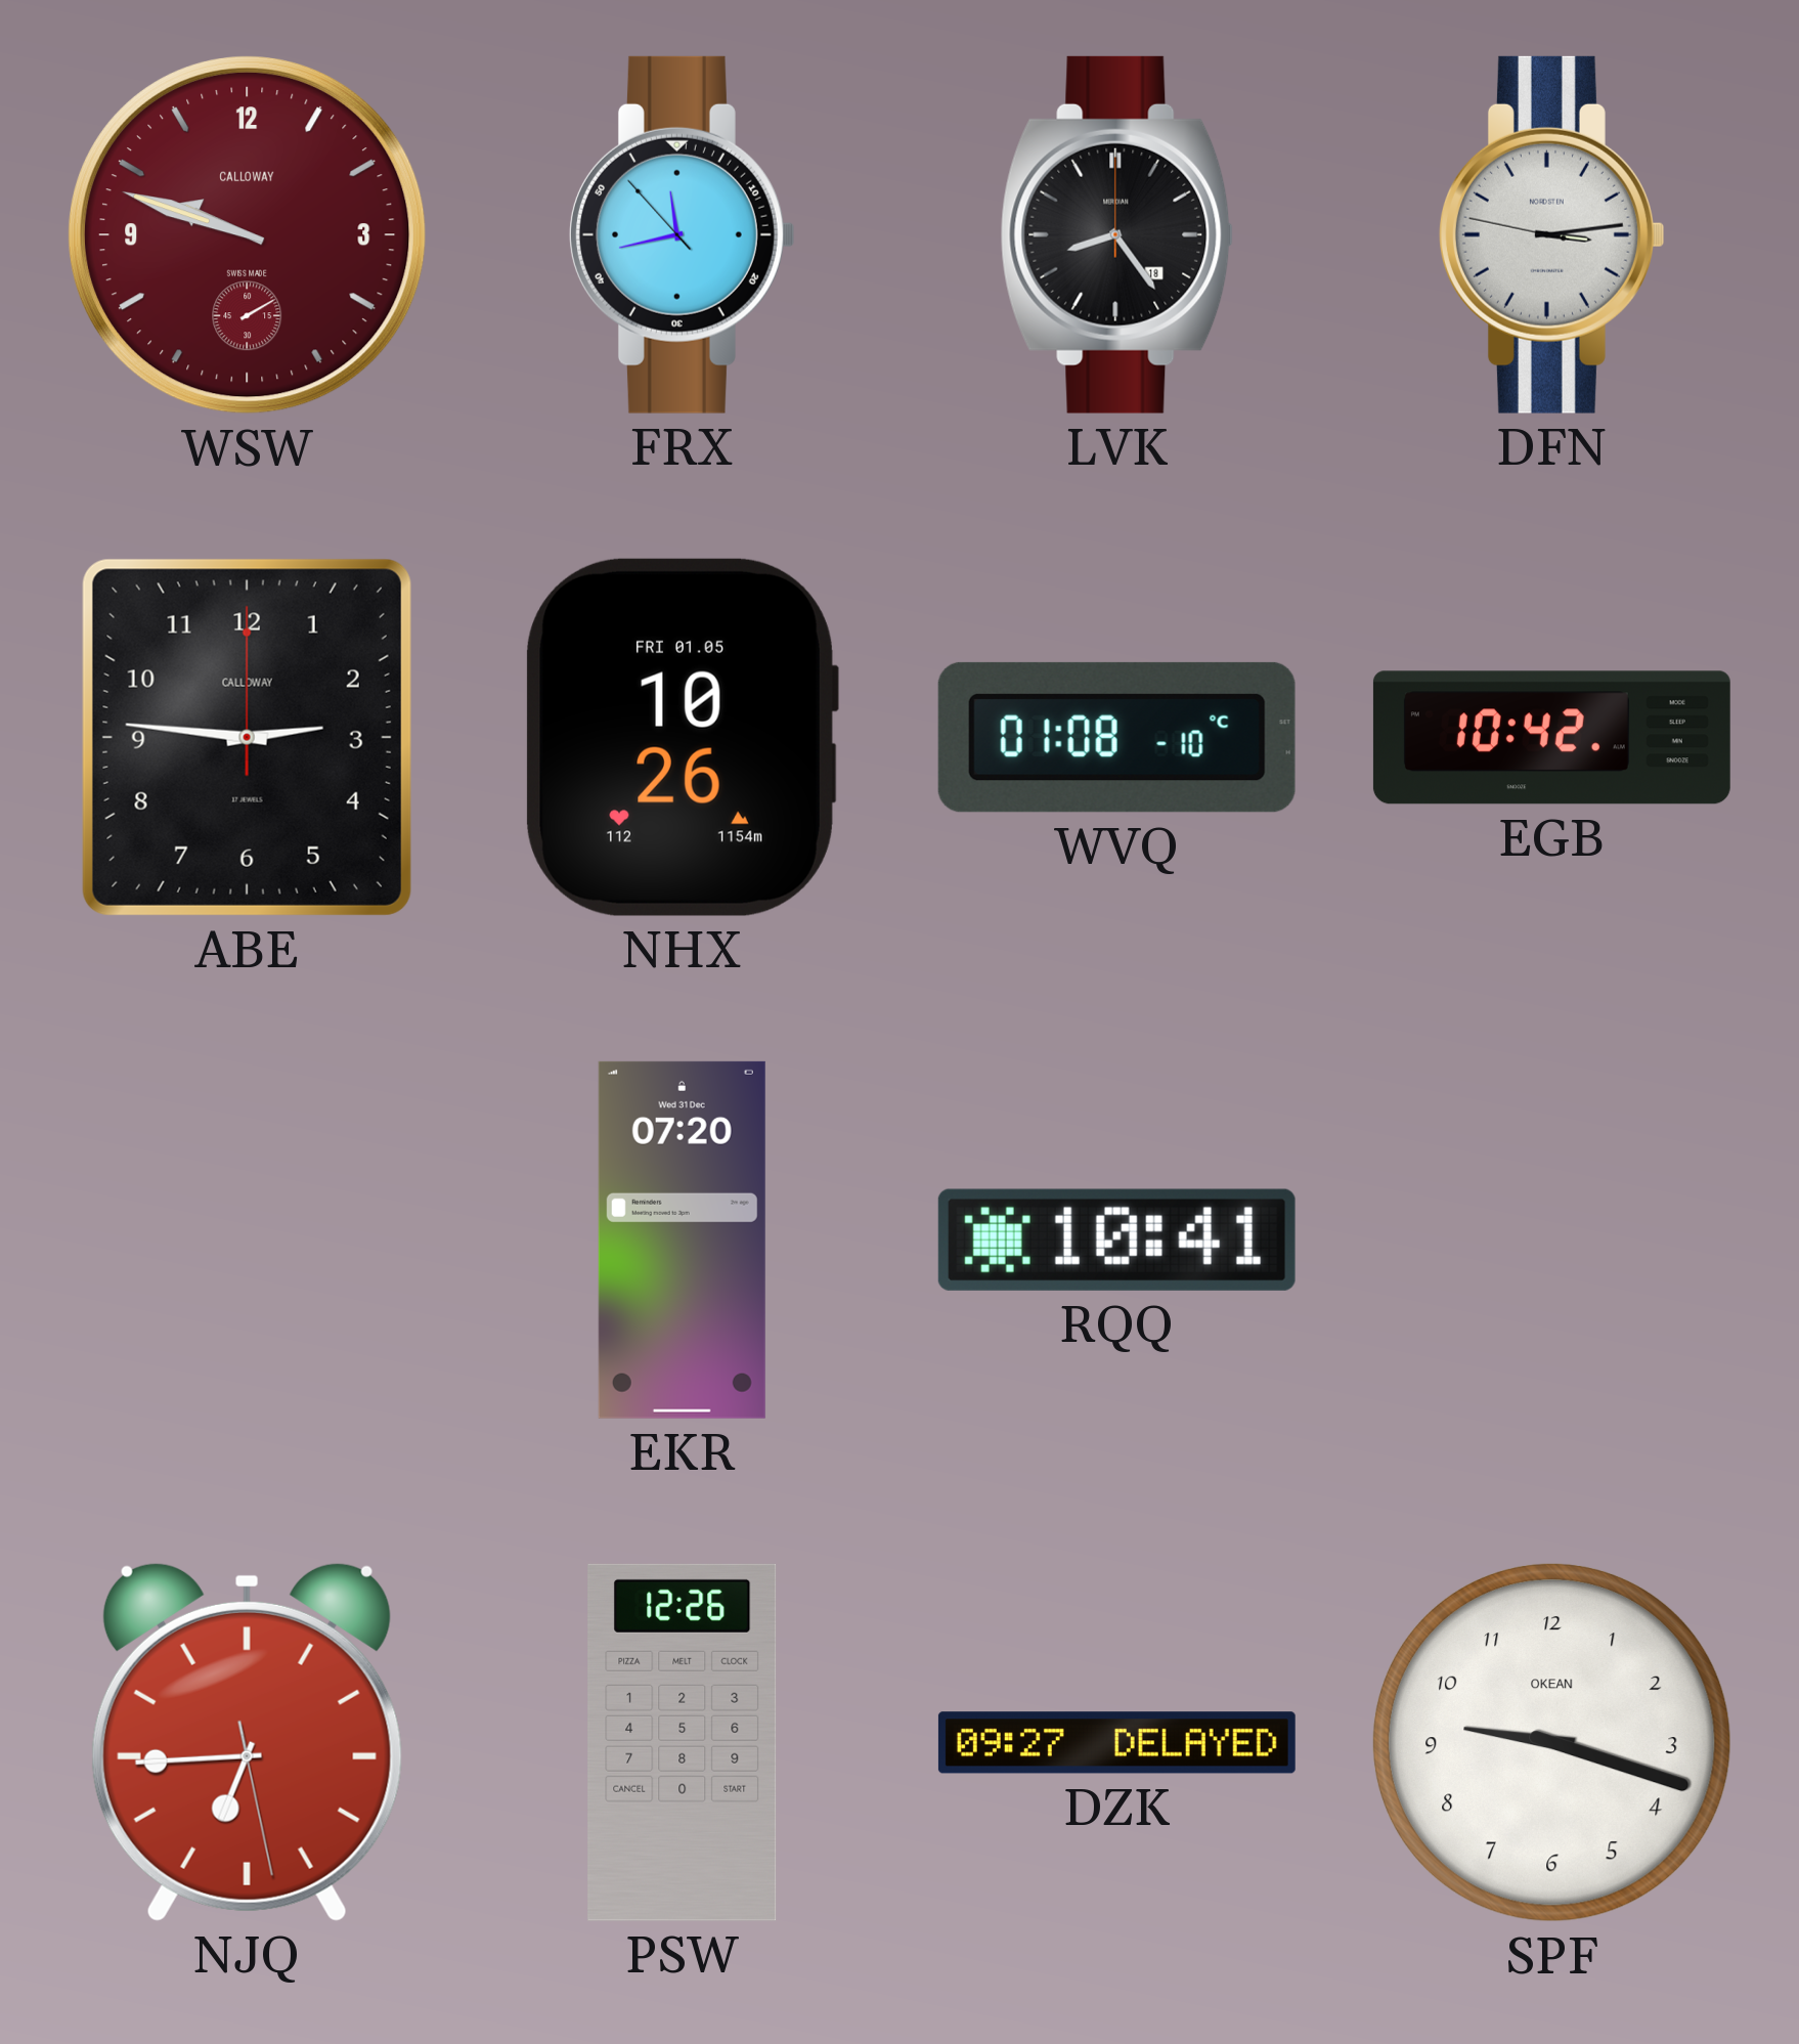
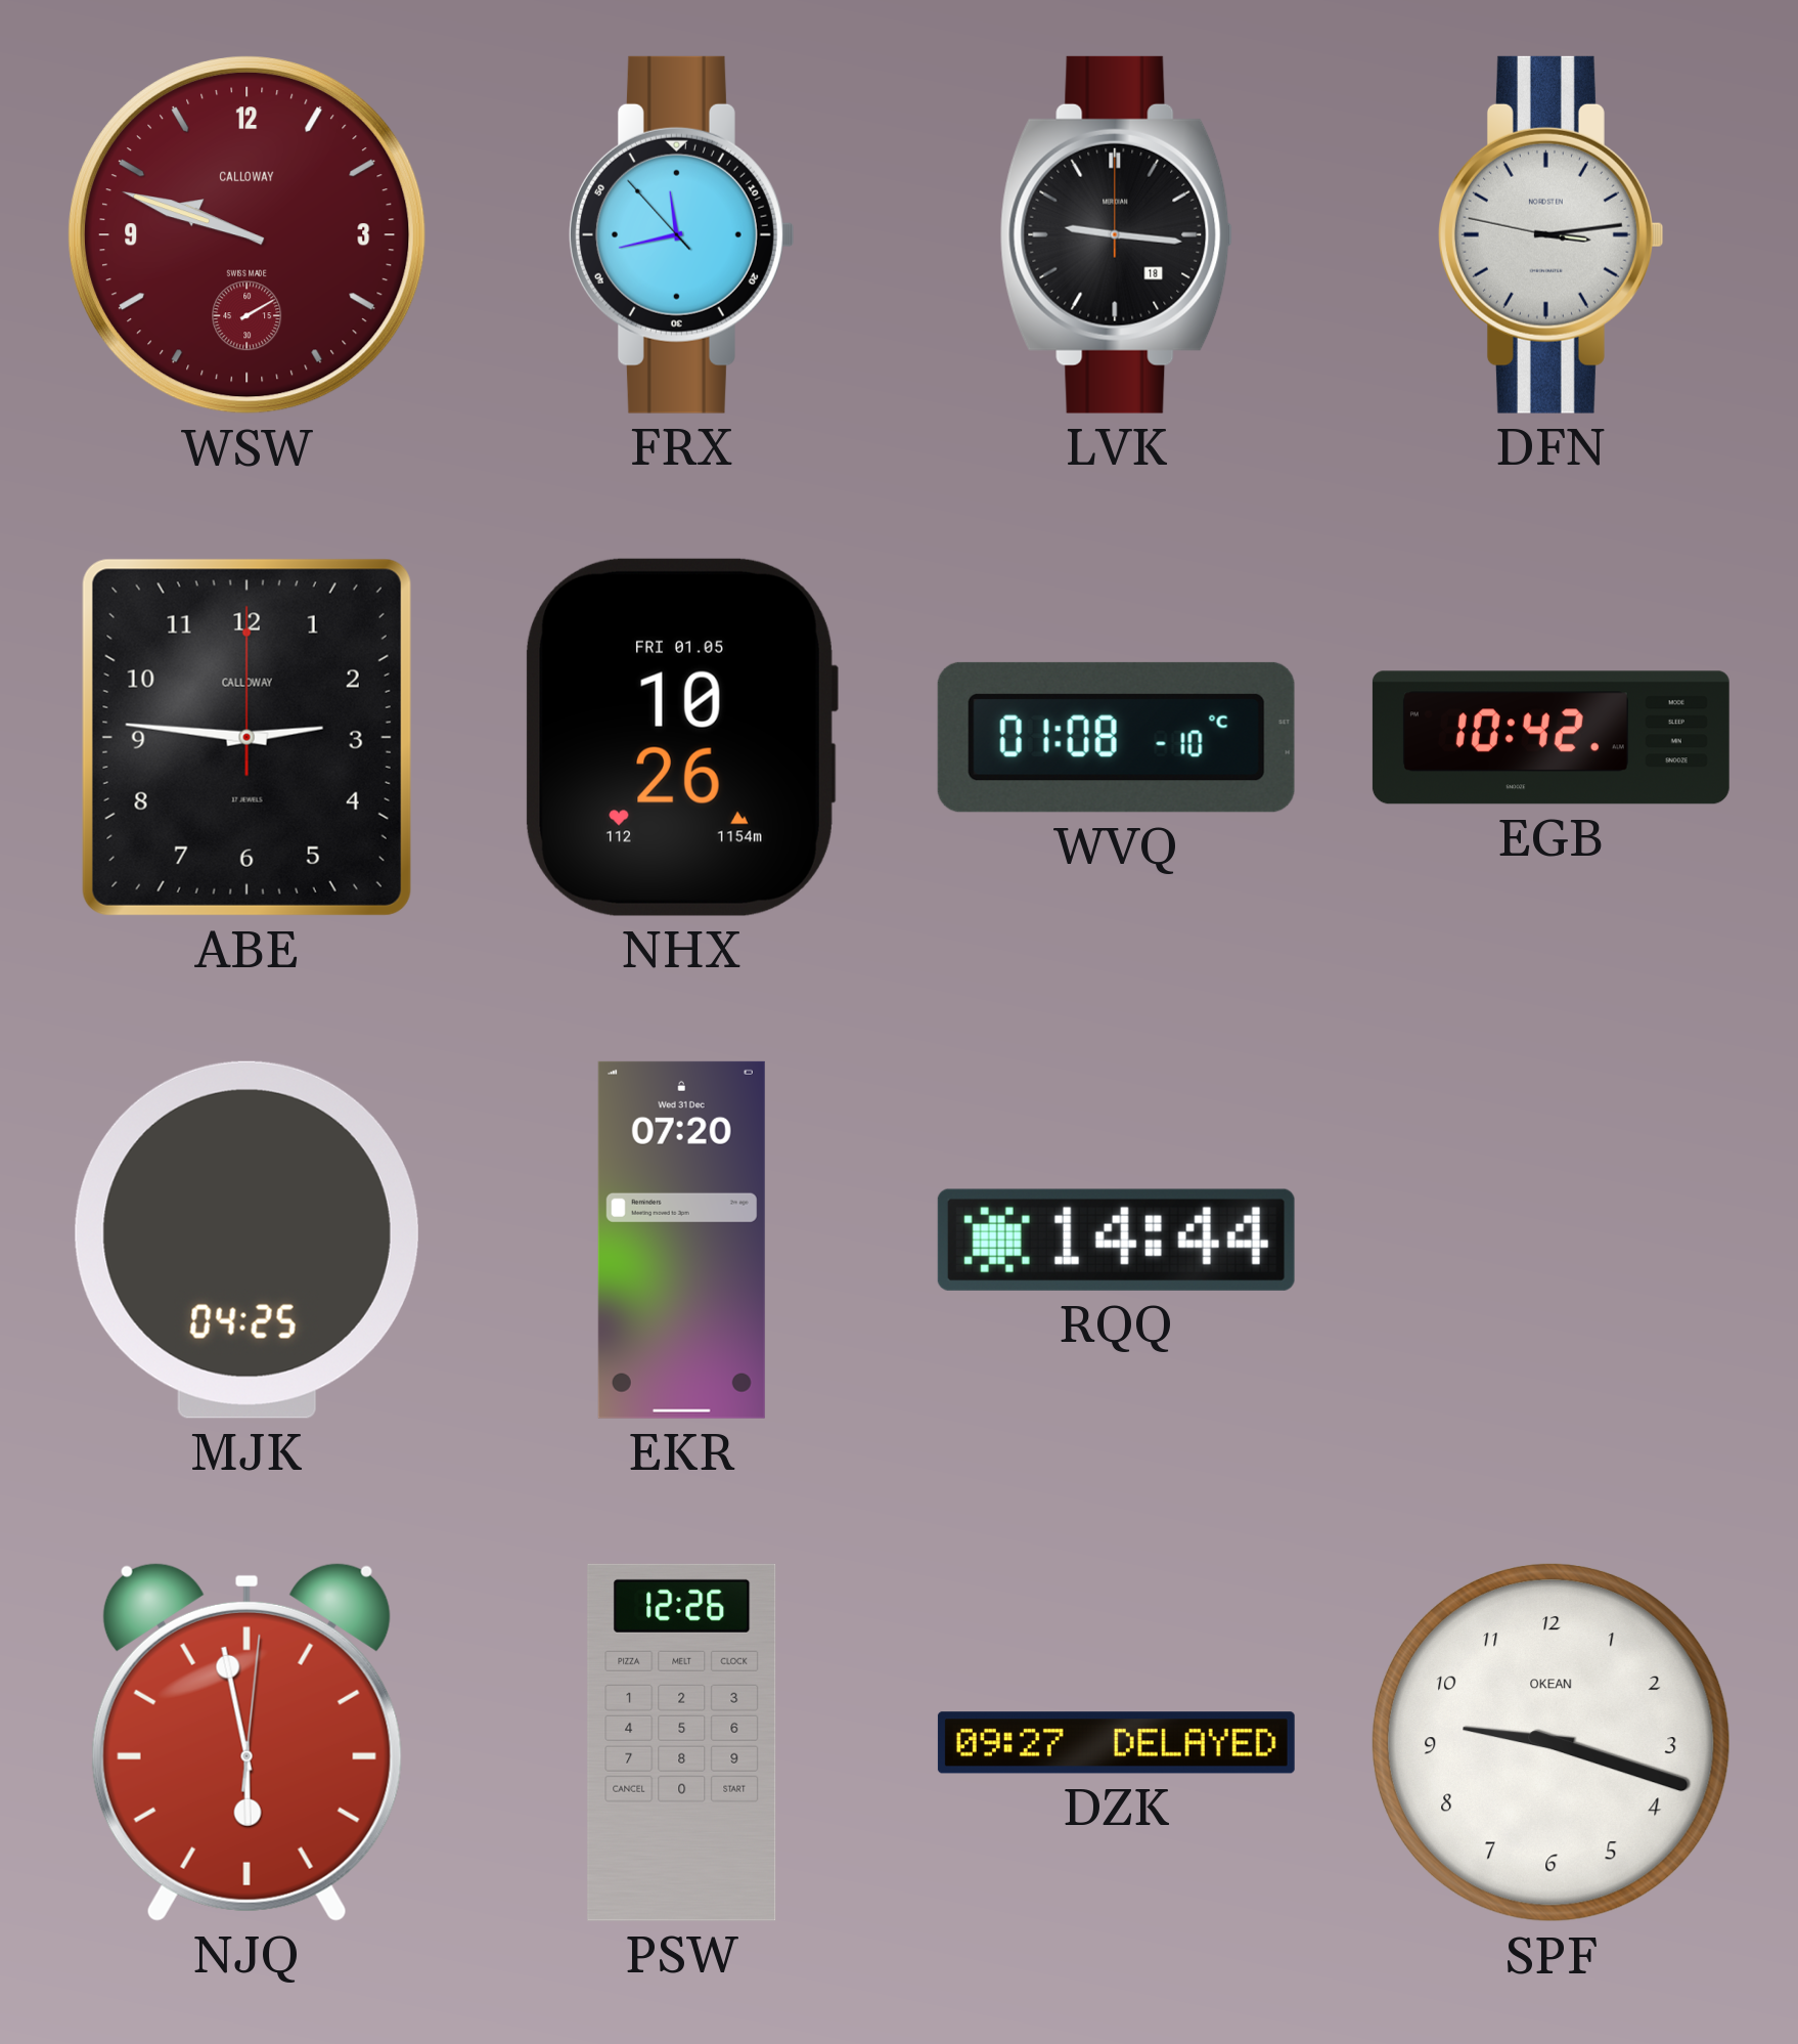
LVK: 8:24 -> 9:16
MJK: none -> 04:25
RQQ: 10:41 -> 14:44
NJQ: 6:44 -> 5:58
